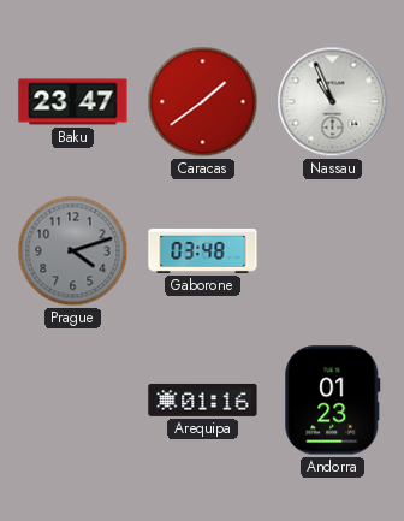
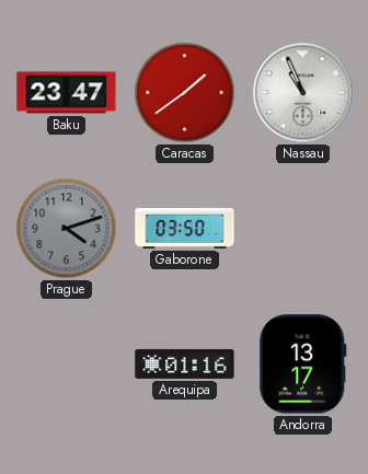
Gaborone: 03:48 -> 03:50
Andorra: 01:23 -> 13:17
